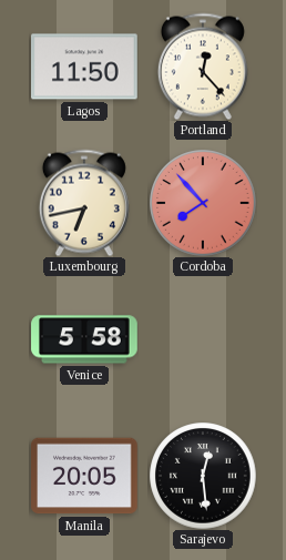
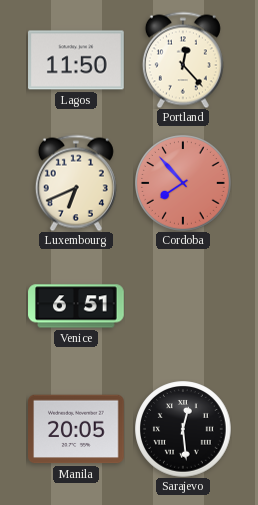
Luxembourg: 6:43 -> 6:41
Venice: 5:58 -> 6:51
